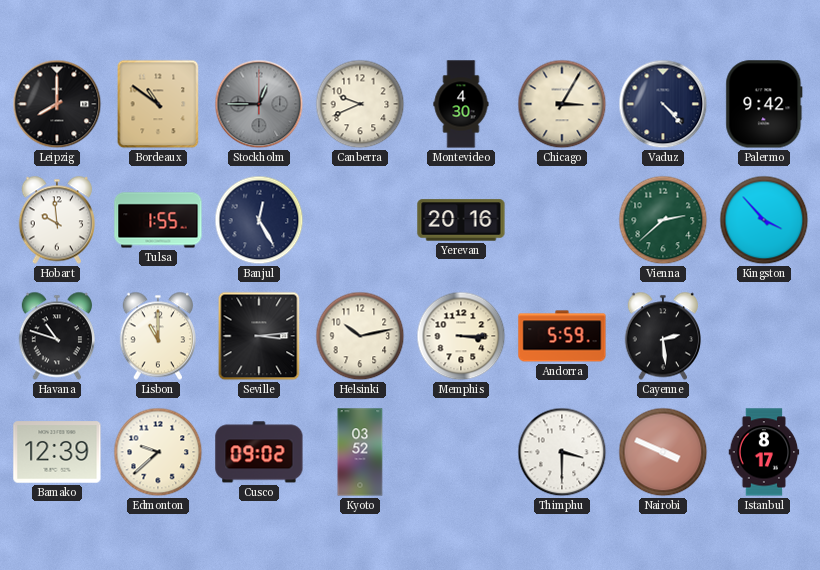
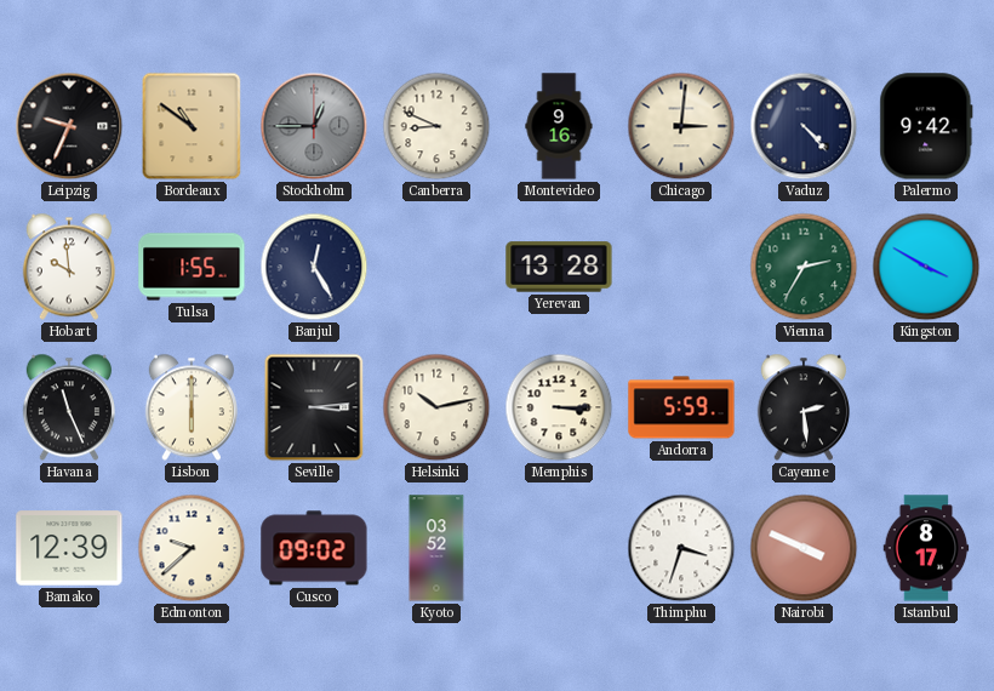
Leipzig: 8:00 -> 9:34
Canberra: 9:41 -> 8:49
Montevideo: 4:30 -> 9:16
Chicago: 3:05 -> 3:01
Yerevan: 20:16 -> 13:28
Vienna: 2:38 -> 2:35
Kingston: 3:53 -> 3:50
Havana: 10:48 -> 11:26
Lisbon: 11:00 -> 6:00
Thimphu: 3:30 -> 3:33
